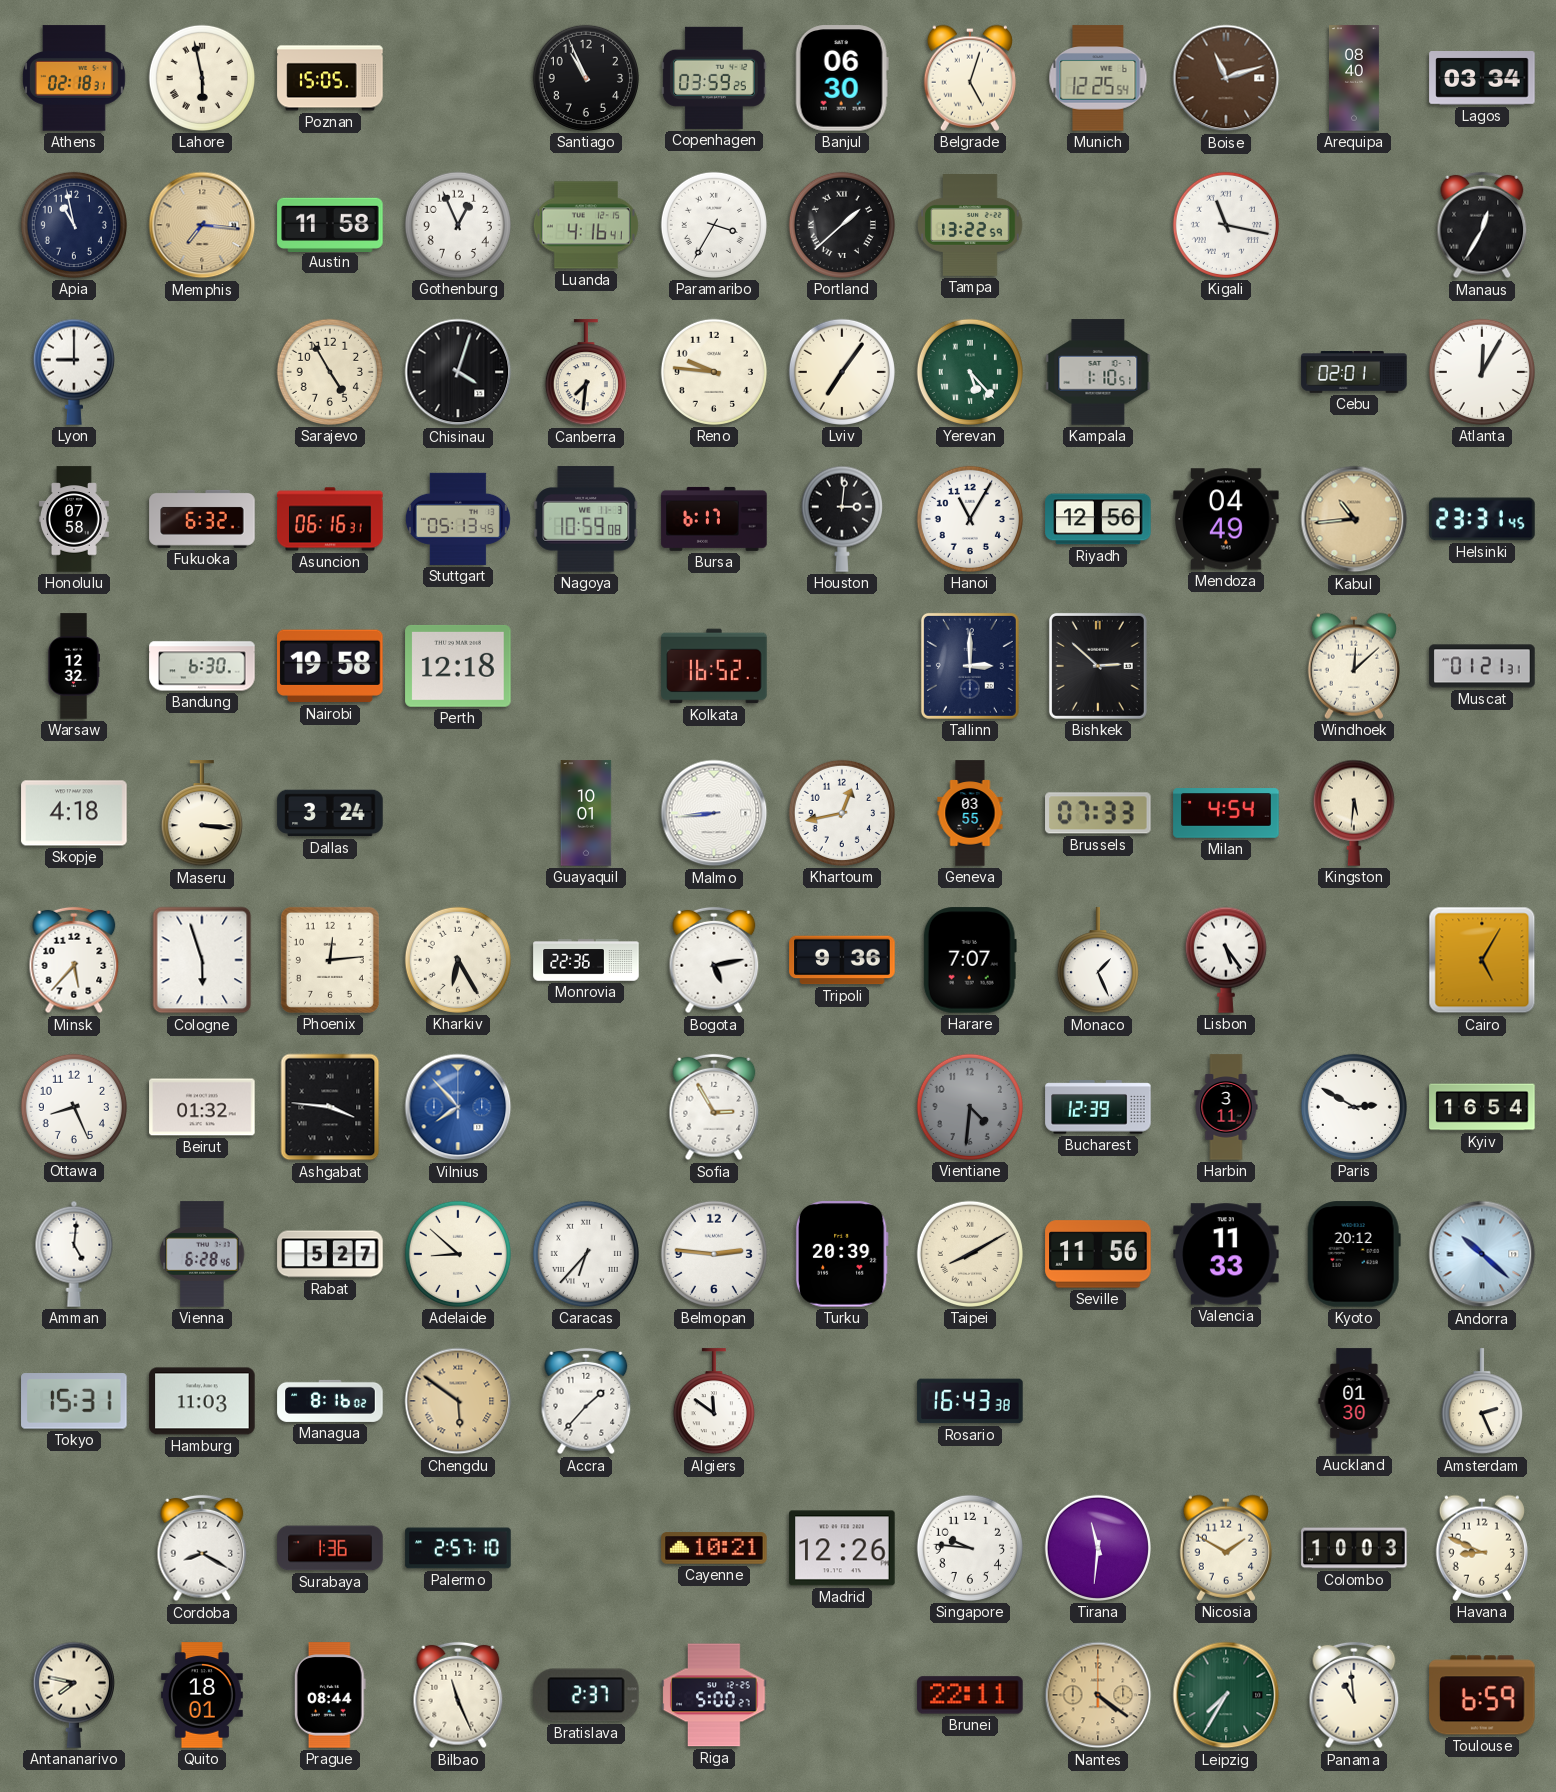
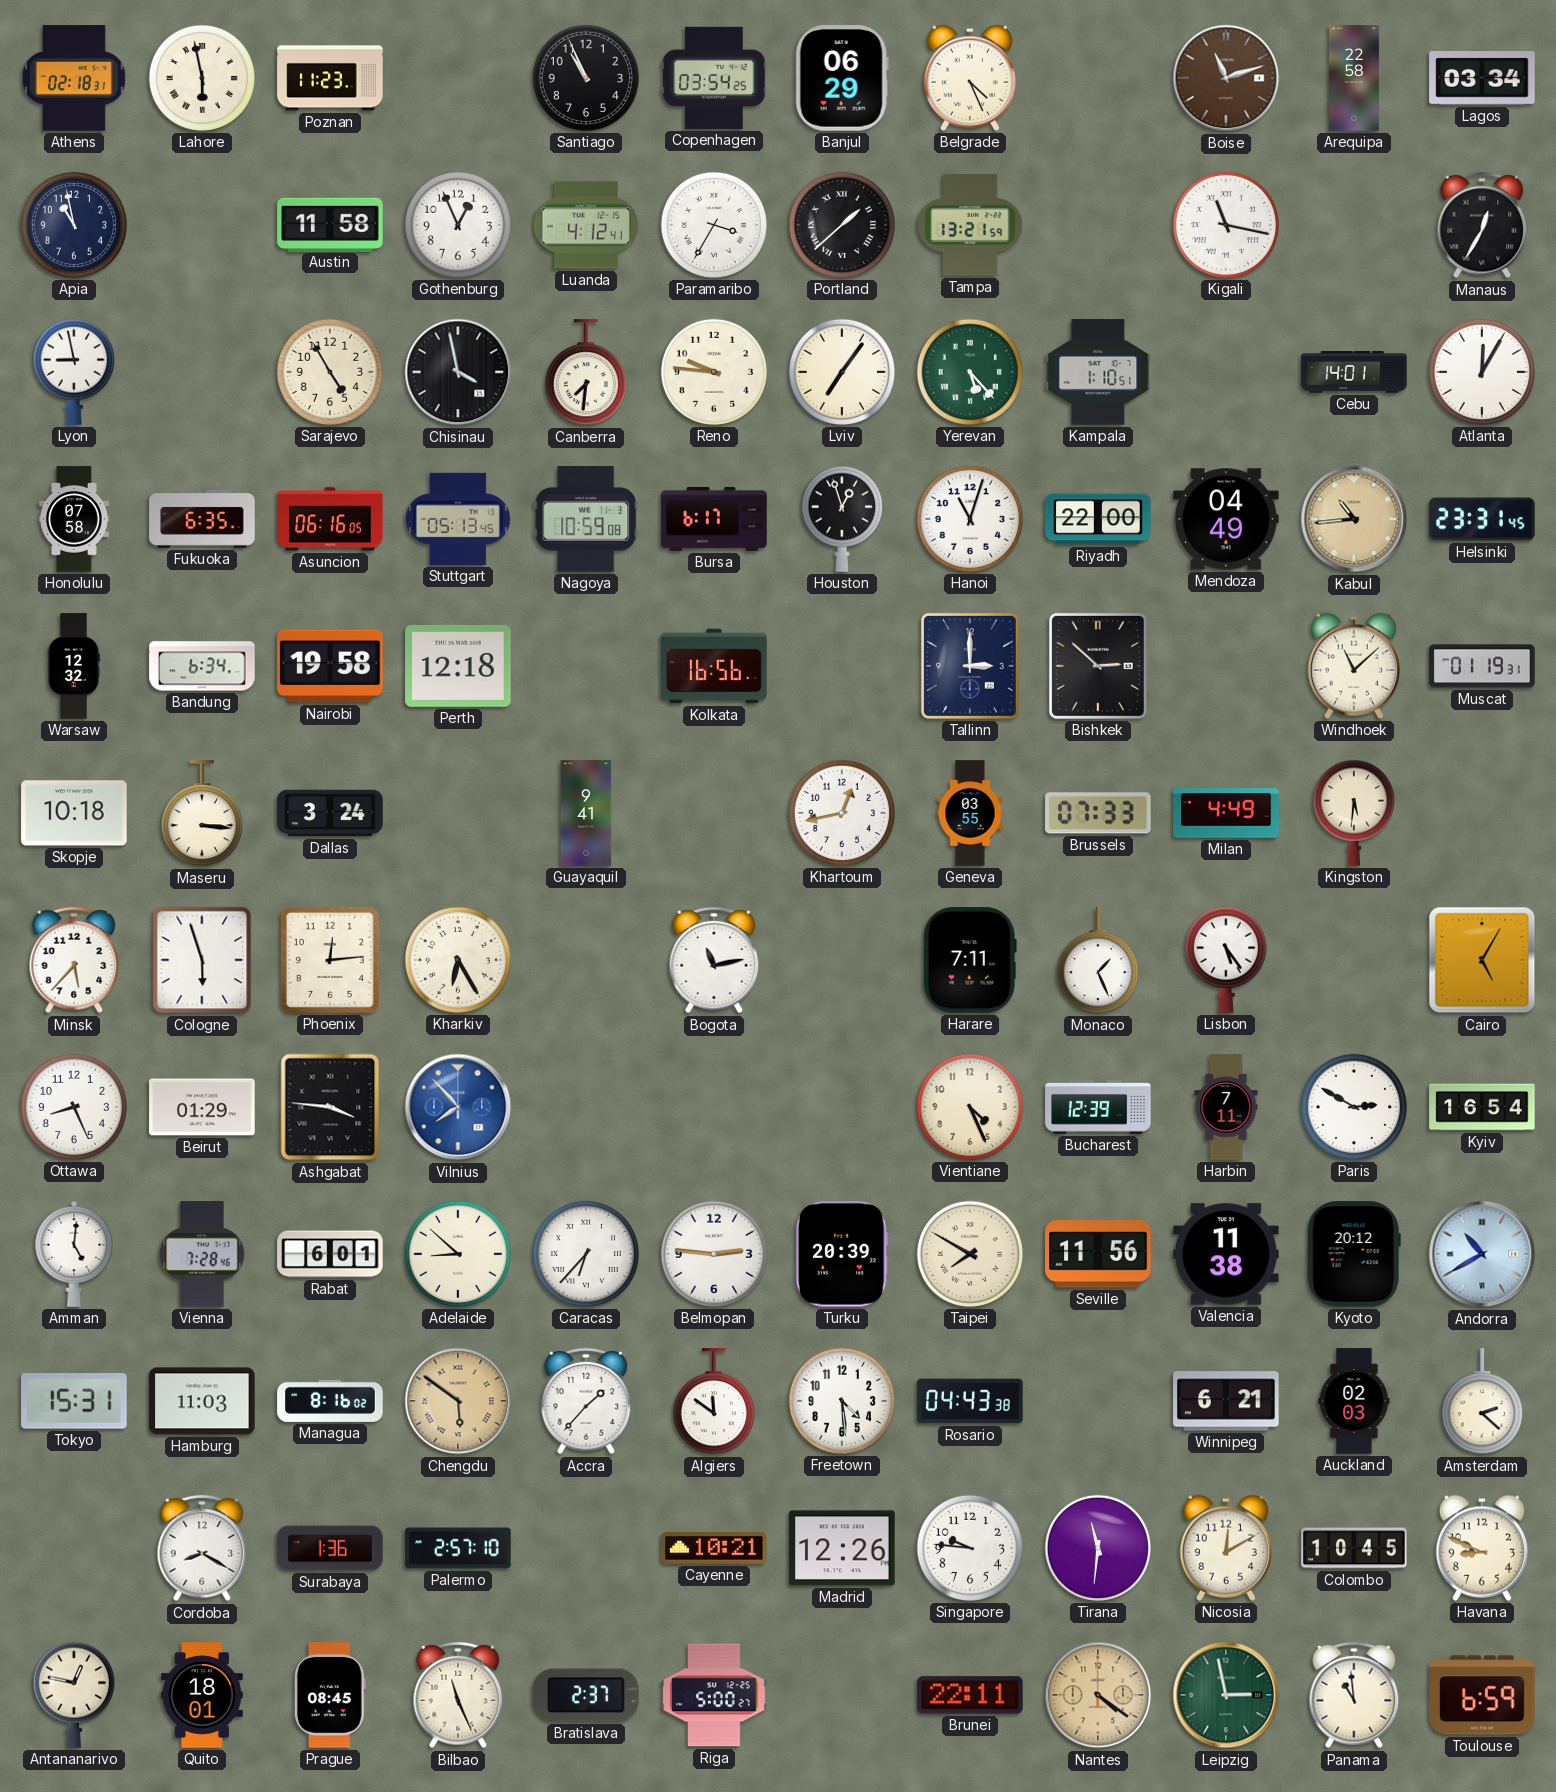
Poznan: 15:05 -> 11:23
Copenhagen: 03:59 -> 03:54
Banjul: 06:30 -> 06:29
Belgrade: 5:03 -> 4:26
Munich: 12:25 -> none
Arequipa: 08:40 -> 22:58
Memphis: 7:16 -> none
Luanda: 4:16 -> 4:12
Tampa: 13:22 -> 13:21
Lyon: 9:00 -> 8:58
Chisinau: 4:03 -> 3:58
Cebu: 02:01 -> 14:01
Fukuoka: 6:32 -> 6:35
Asuncion: 06:16:31 -> 06:16:05
Houston: 3:01 -> 12:57
Hanoi: 11:05 -> 11:03
Riyadh: 12:56 -> 22:00
Bandung: 6:30 -> 6:34
Kolkata: 16:52 -> 16:56
Windhoek: 12:08 -> 11:08
Muscat: 01:21 -> 01:19
Skopje: 4:18 -> 10:18
Guayaquil: 10:01 -> 9:41
Malmo: 8:44 -> none
Milan: 4:54 -> 4:49
Monrovia: 22:36 -> none
Bogota: 5:13 -> 11:13
Tripoli: 9:36 -> none
Harare: 7:07 -> 7:11
Beirut: 01:32 -> 01:29
Sofia: 2:55 -> none
Vientiane: 4:31 -> 4:26
Vientiane dial: grey -> cream
Harbin: 3:11 -> 7:11
Vienna: 6:28 -> 7:28
Rabat: 5:27 -> 6:01
Taipei: 8:10 -> 7:50
Valencia: 11:33 -> 11:38
Andorra: 10:22 -> 10:40
Freetown: none -> 4:29
Rosario: 16:43 -> 04:43
Winnipeg: none -> 6:21
Auckland: 01:30 -> 02:03
Amsterdam: 2:26 -> 2:22
Nicosia: 1:50 -> 12:10
Colombo: 10:03 -> 10:45
Antananarivo: 7:47 -> 12:47
Prague: 08:44 -> 08:45
Leipzig: 7:35 -> 2:58
